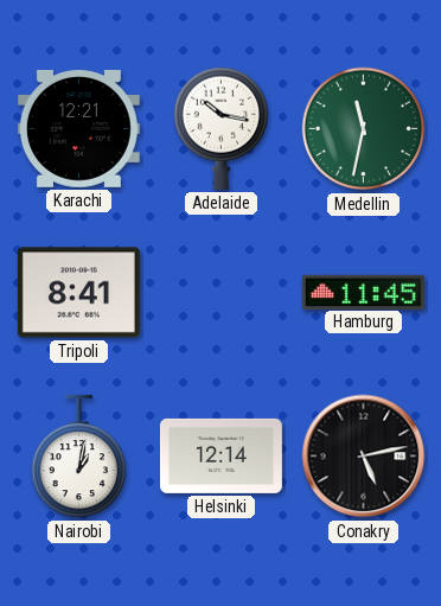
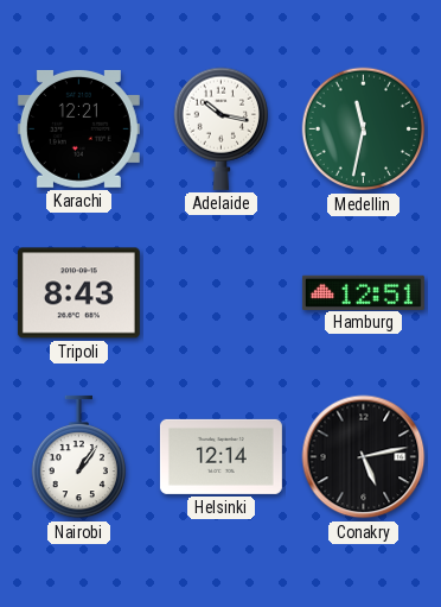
Tripoli: 8:41 -> 8:43
Hamburg: 11:45 -> 12:51
Nairobi: 1:02 -> 1:06
